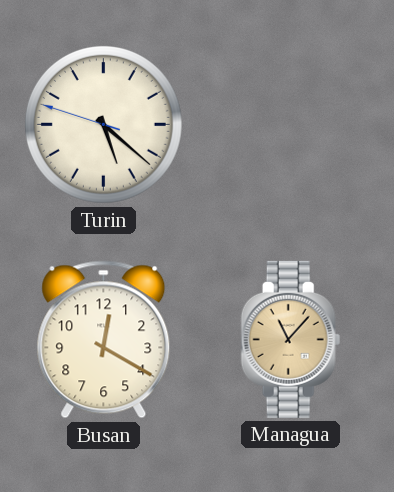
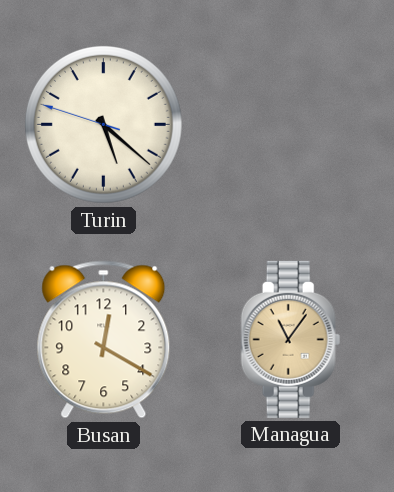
Managua: 11:07 -> 11:06
